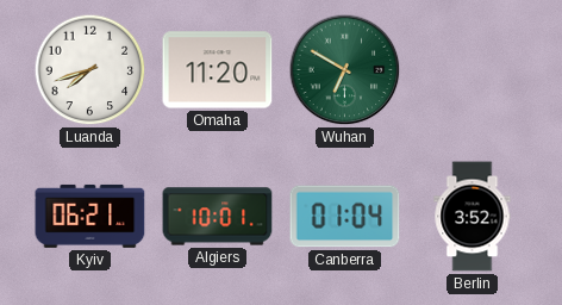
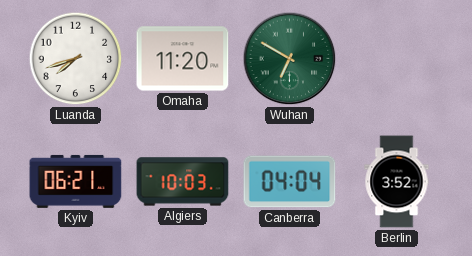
Algiers: 10:01 -> 10:03
Canberra: 01:04 -> 04:04
